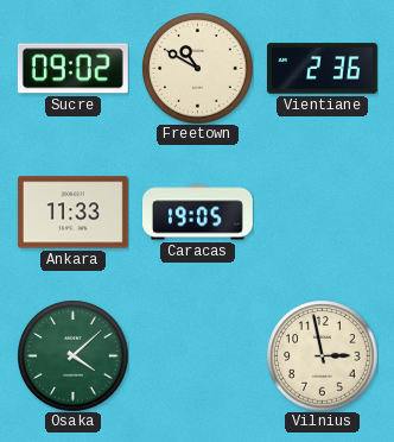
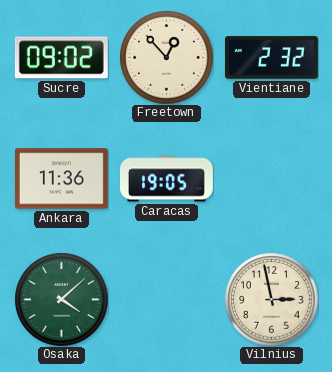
Freetown: 10:50 -> 12:53
Vientiane: 2:36 -> 2:32
Ankara: 11:33 -> 11:36
